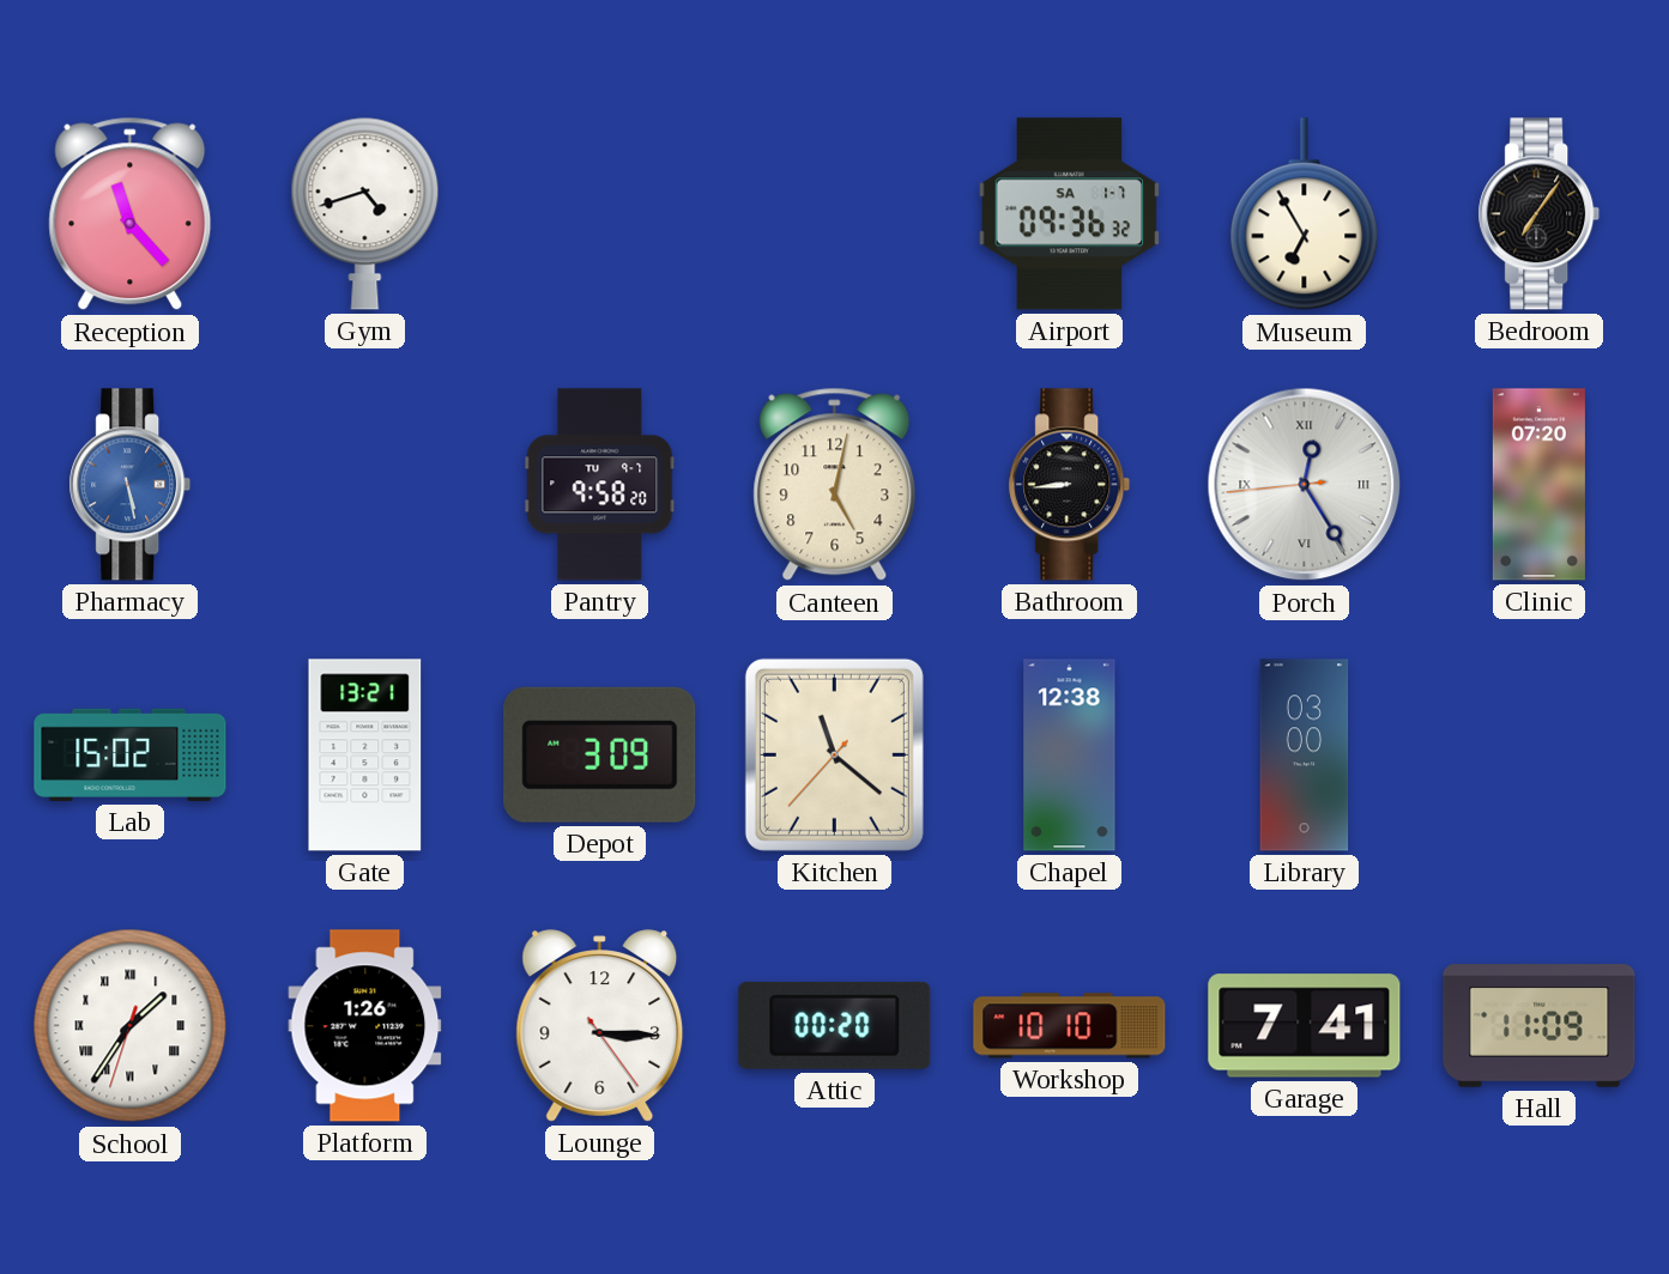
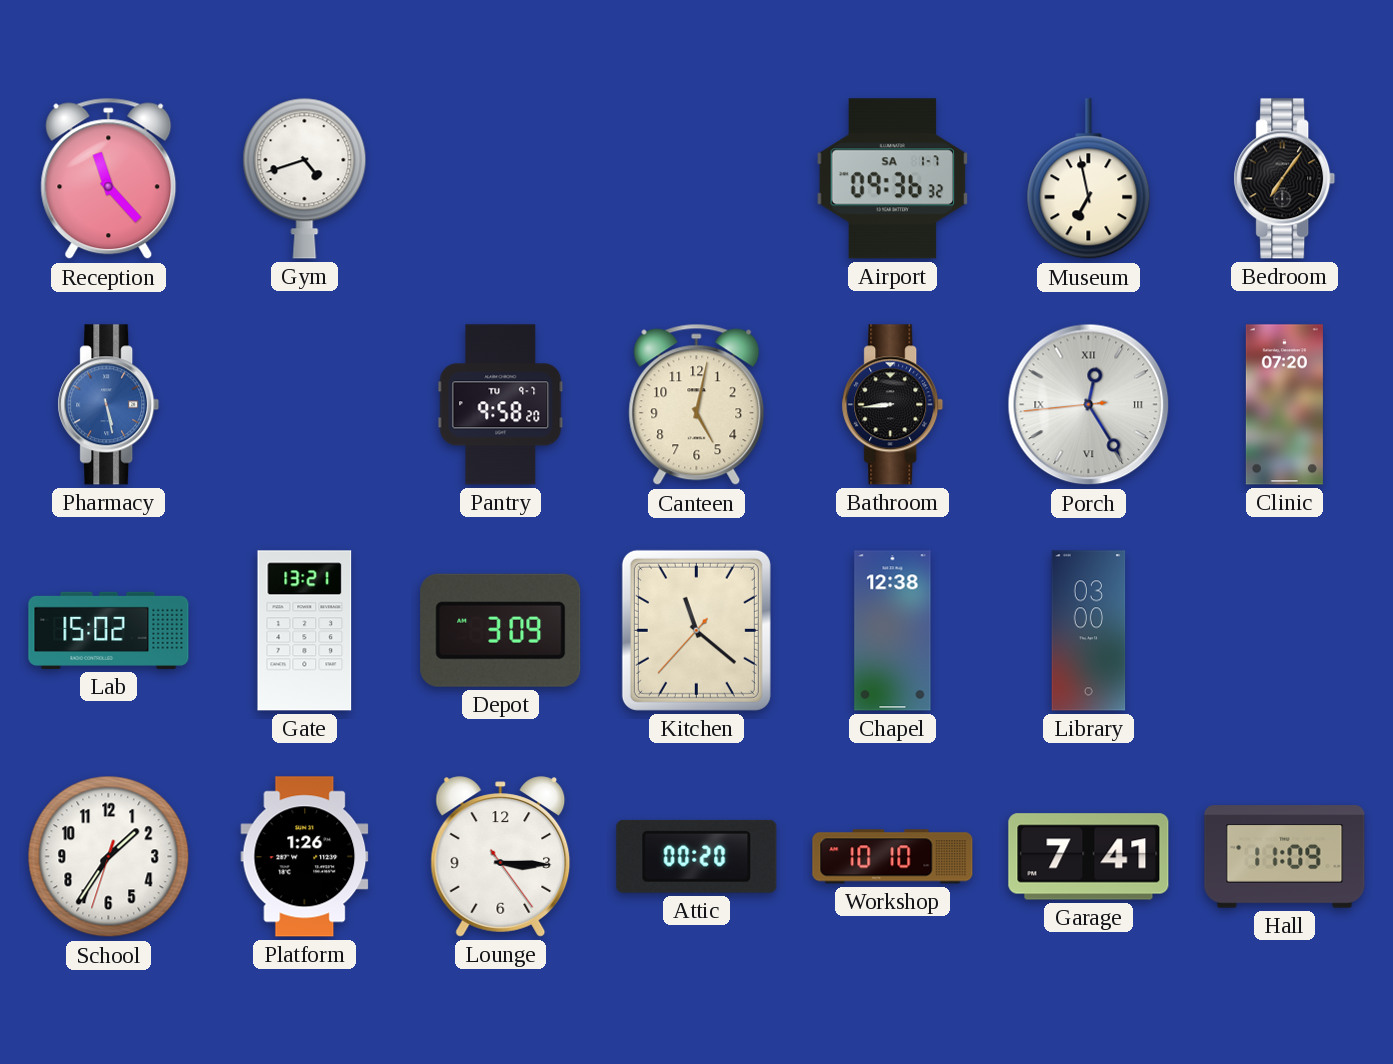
Museum: 6:55 -> 6:58
School numerals: Roman -> Arabic
